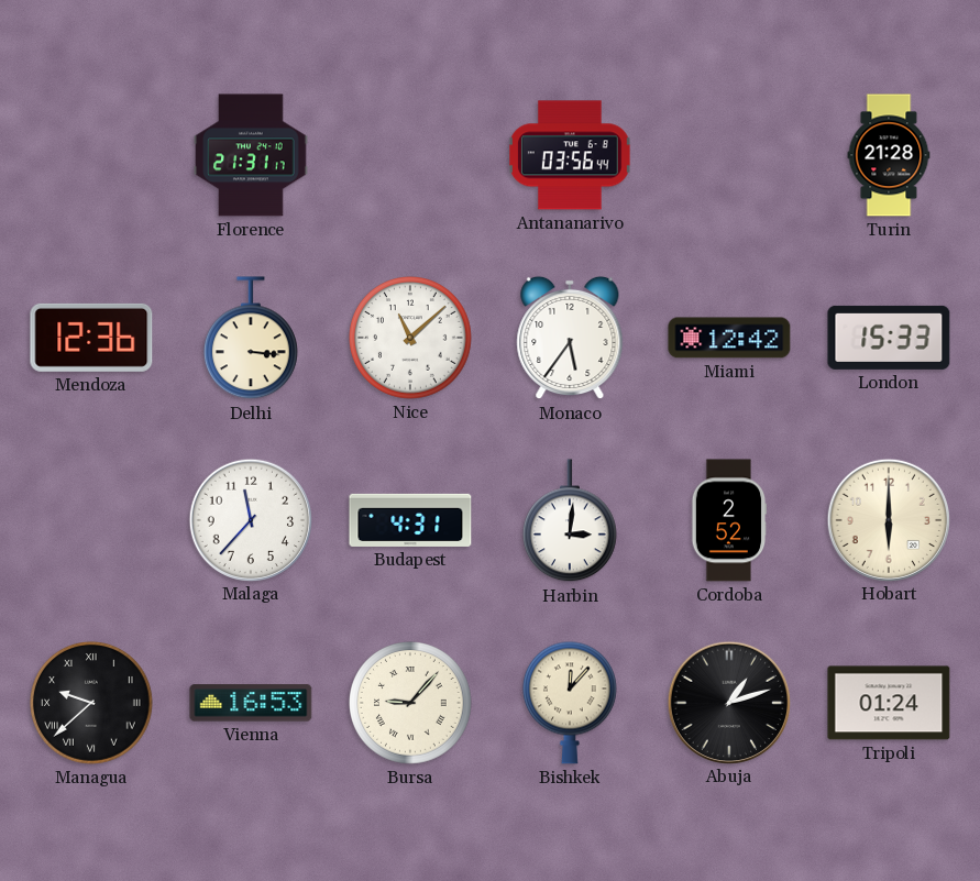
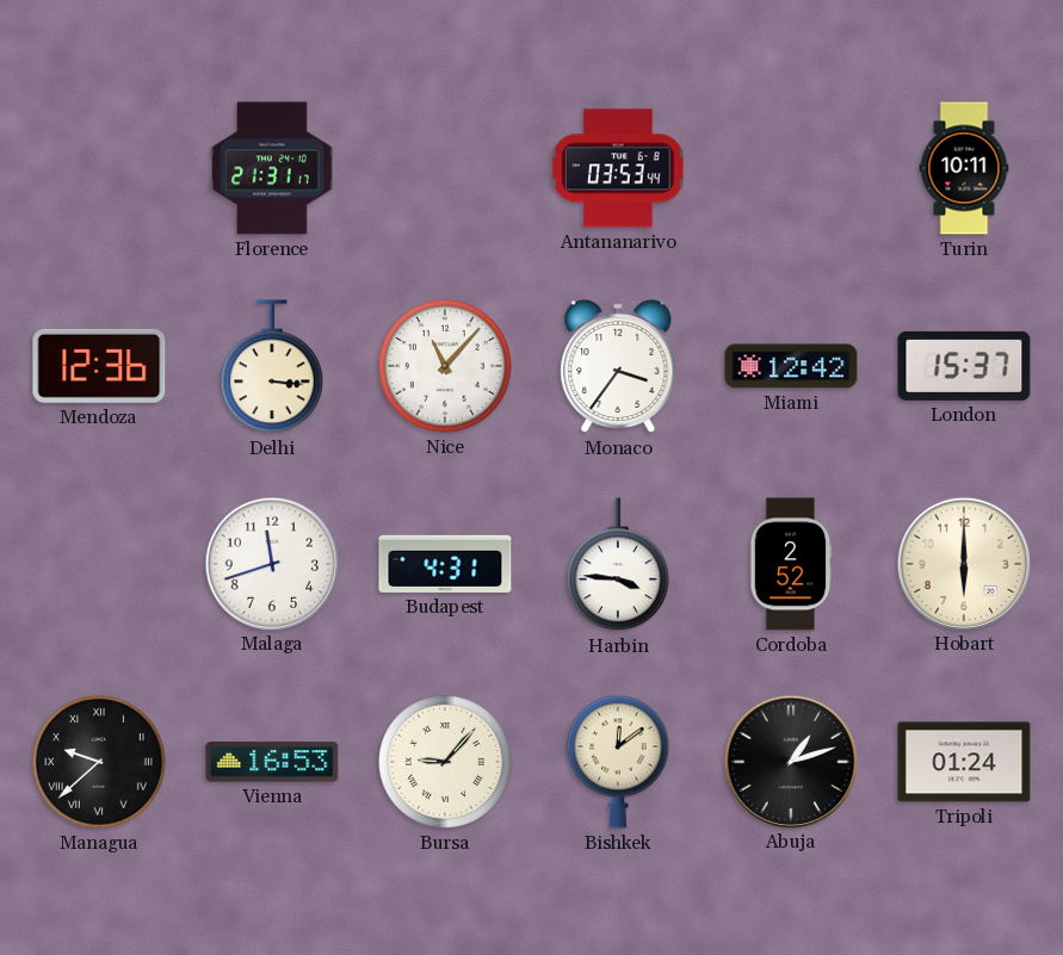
Antananarivo: 03:56 -> 03:53
Turin: 21:28 -> 10:11
Nice: 11:08 -> 11:07
Monaco: 5:36 -> 3:36
London: 15:33 -> 15:37
Malaga: 11:37 -> 11:42
Harbin: 3:01 -> 3:46
Bishkek: 12:07 -> 12:09
